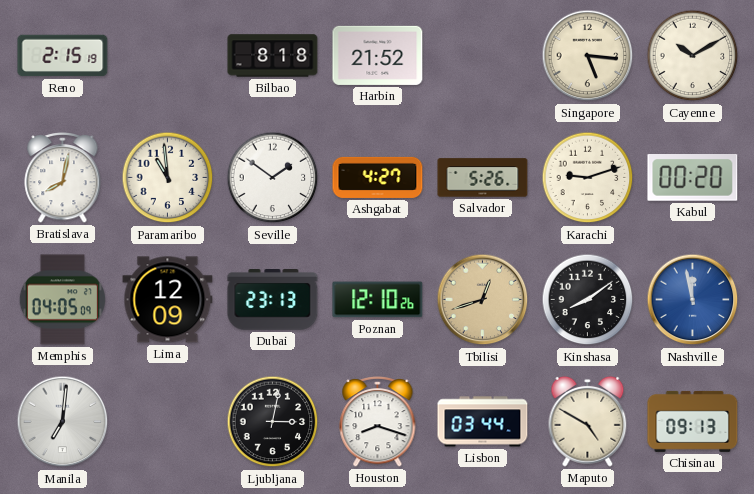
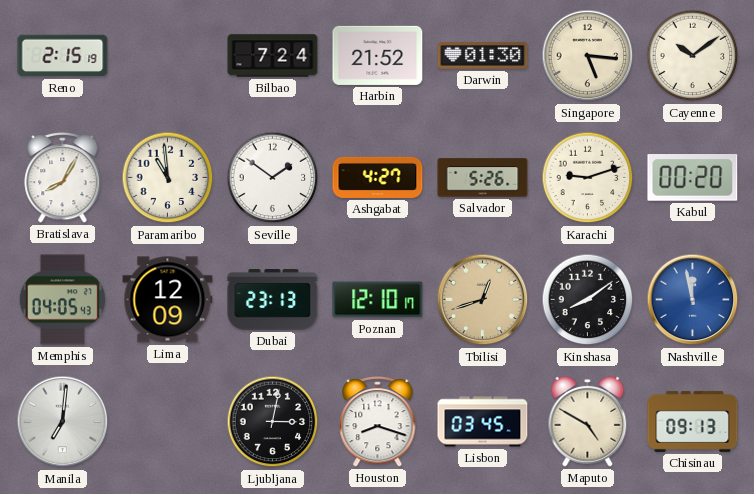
Bilbao: 8:18 -> 7:24
Darwin: none -> 01:30
Cayenne: 10:10 -> 10:09
Bratislava: 8:02 -> 8:05
Memphis: 04:05:09 -> 04:05:43
Poznan: 12:10:26 -> 12:10:17
Lisbon: 03:44 -> 03:45
